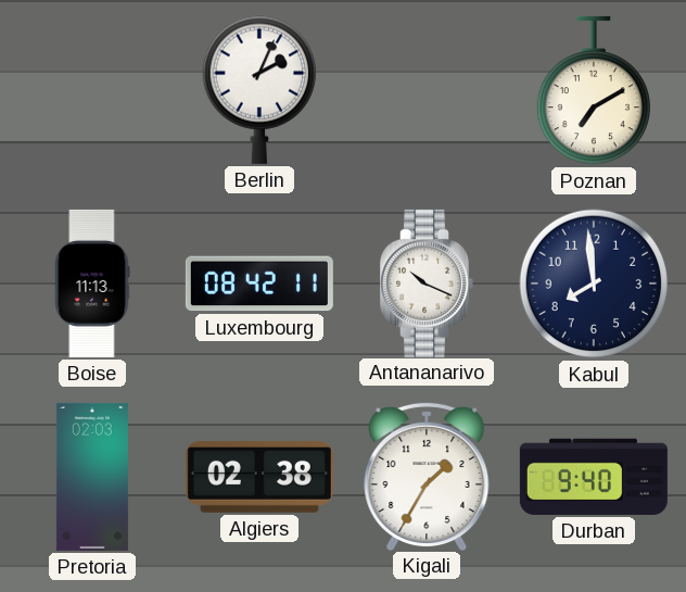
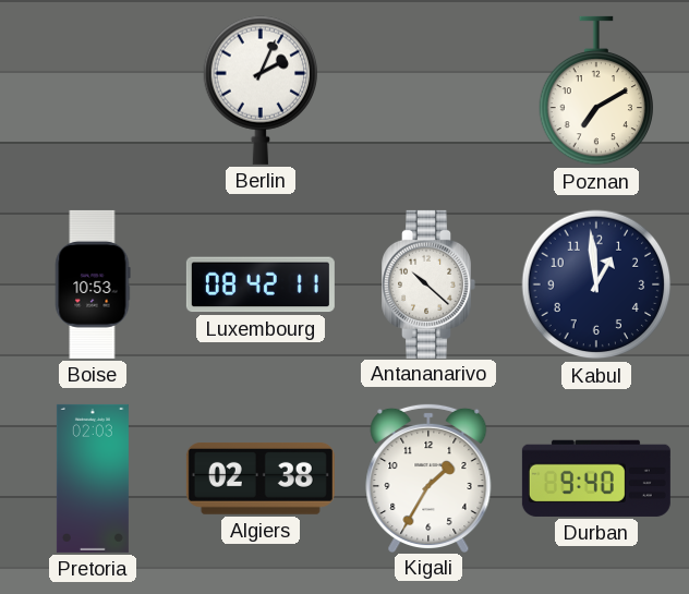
Boise: 11:13 -> 10:53
Antananarivo: 10:19 -> 10:22
Kabul: 7:59 -> 12:59
